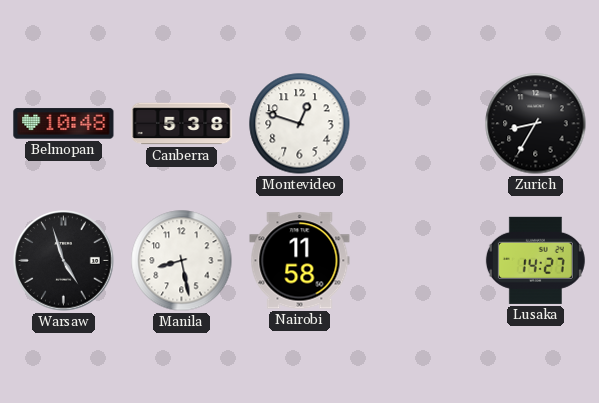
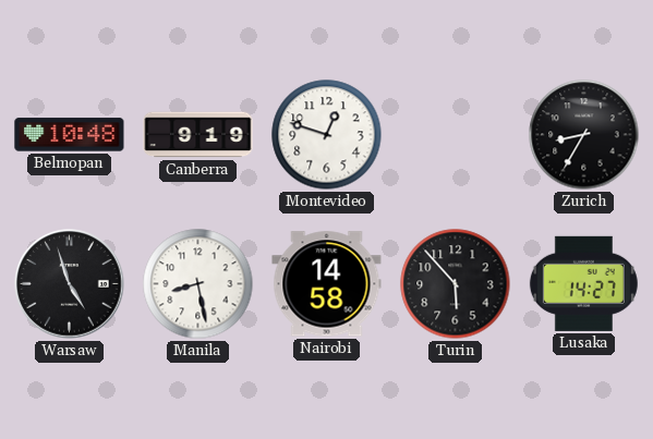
Canberra: 5:38 -> 9:19
Nairobi: 11:58 -> 14:58
Turin: none -> 5:53
